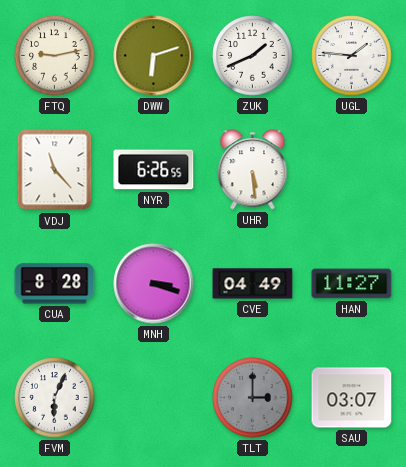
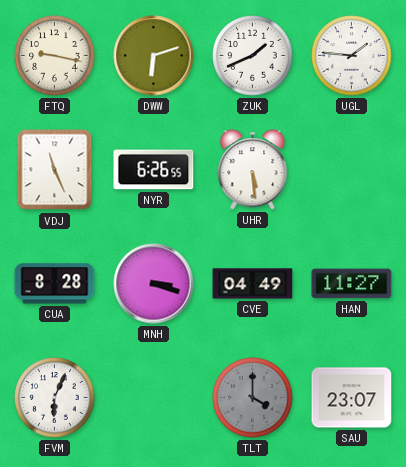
FTQ: 9:13 -> 9:17
VDJ: 11:23 -> 11:26
TLT: 3:00 -> 4:00
SAU: 03:07 -> 23:07
